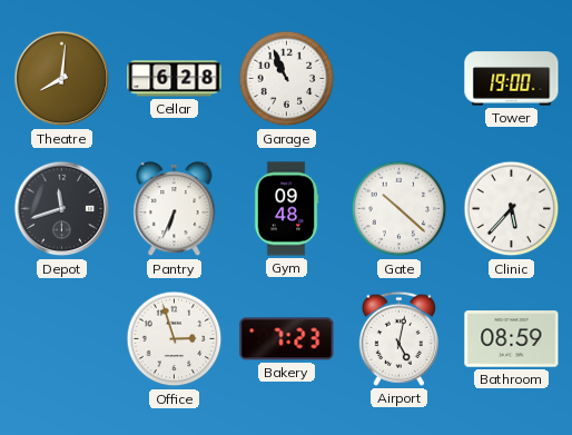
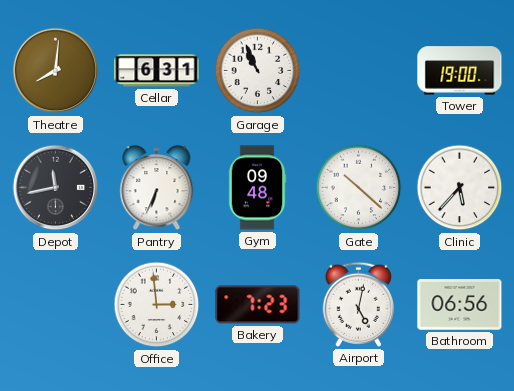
Cellar: 6:28 -> 6:31
Depot: 11:42 -> 11:43
Office: 2:57 -> 2:59
Bathroom: 08:59 -> 06:56
